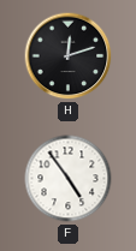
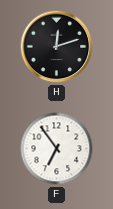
F: 4:54 -> 6:54
